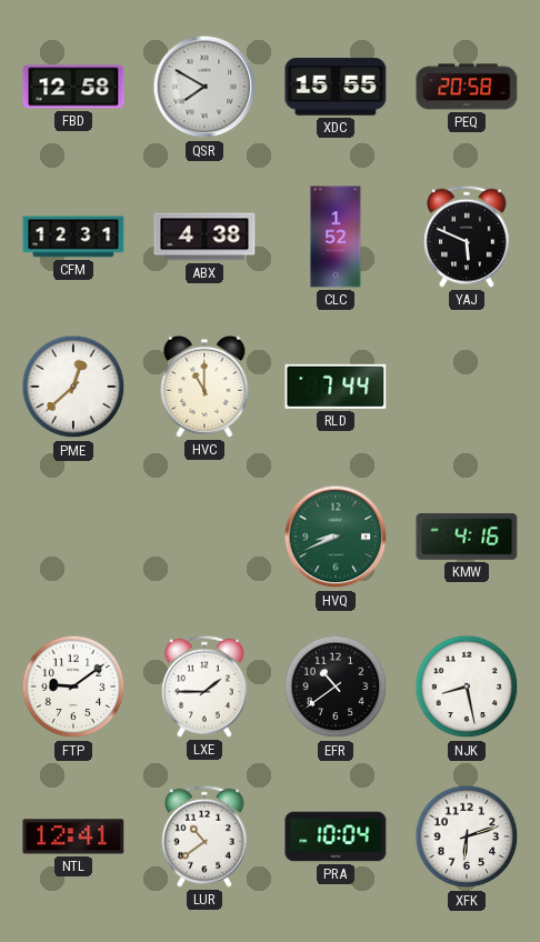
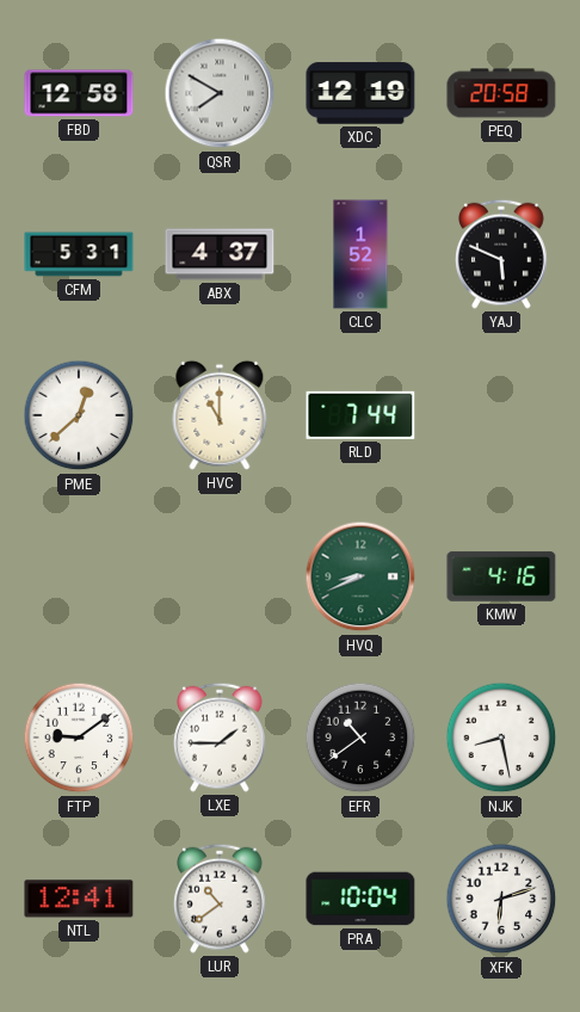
XDC: 15:55 -> 12:19
CFM: 12:31 -> 5:31
ABX: 4:38 -> 4:37
